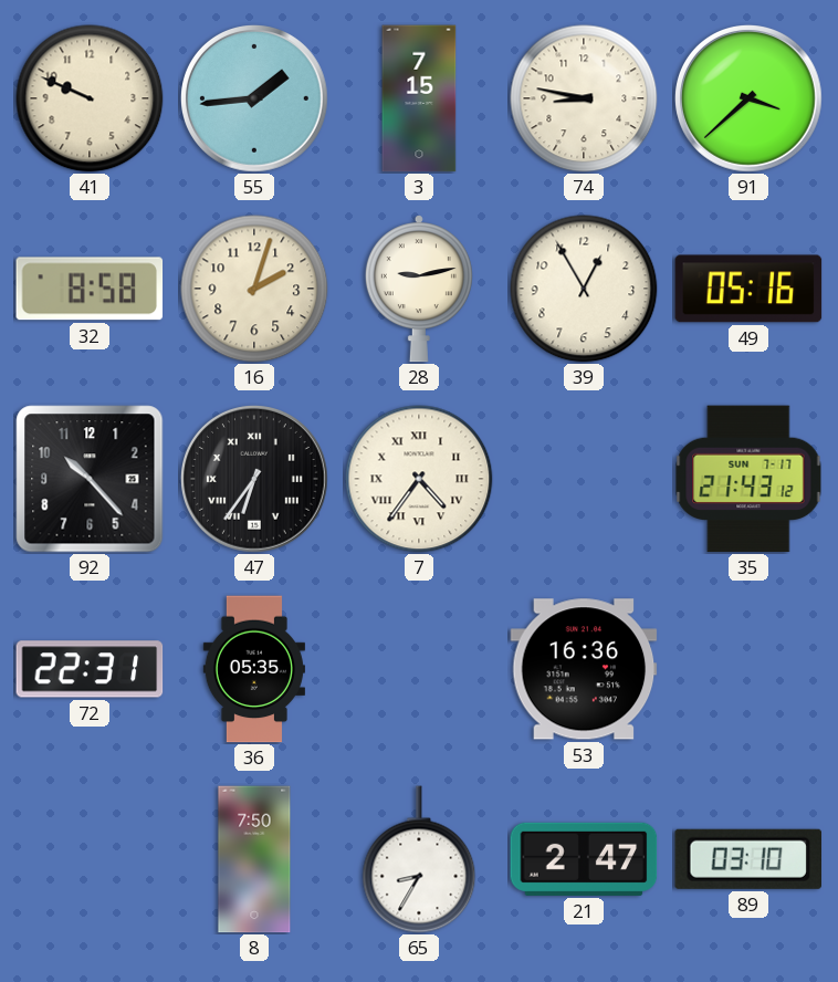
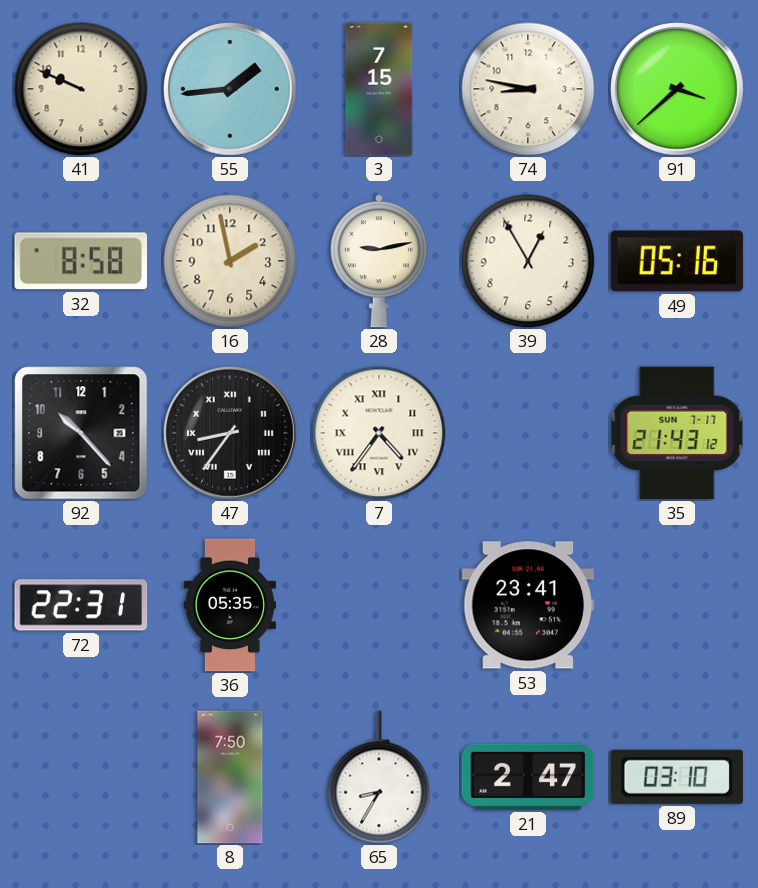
16: 2:03 -> 1:58
47: 6:36 -> 8:36
53: 16:36 -> 23:41
